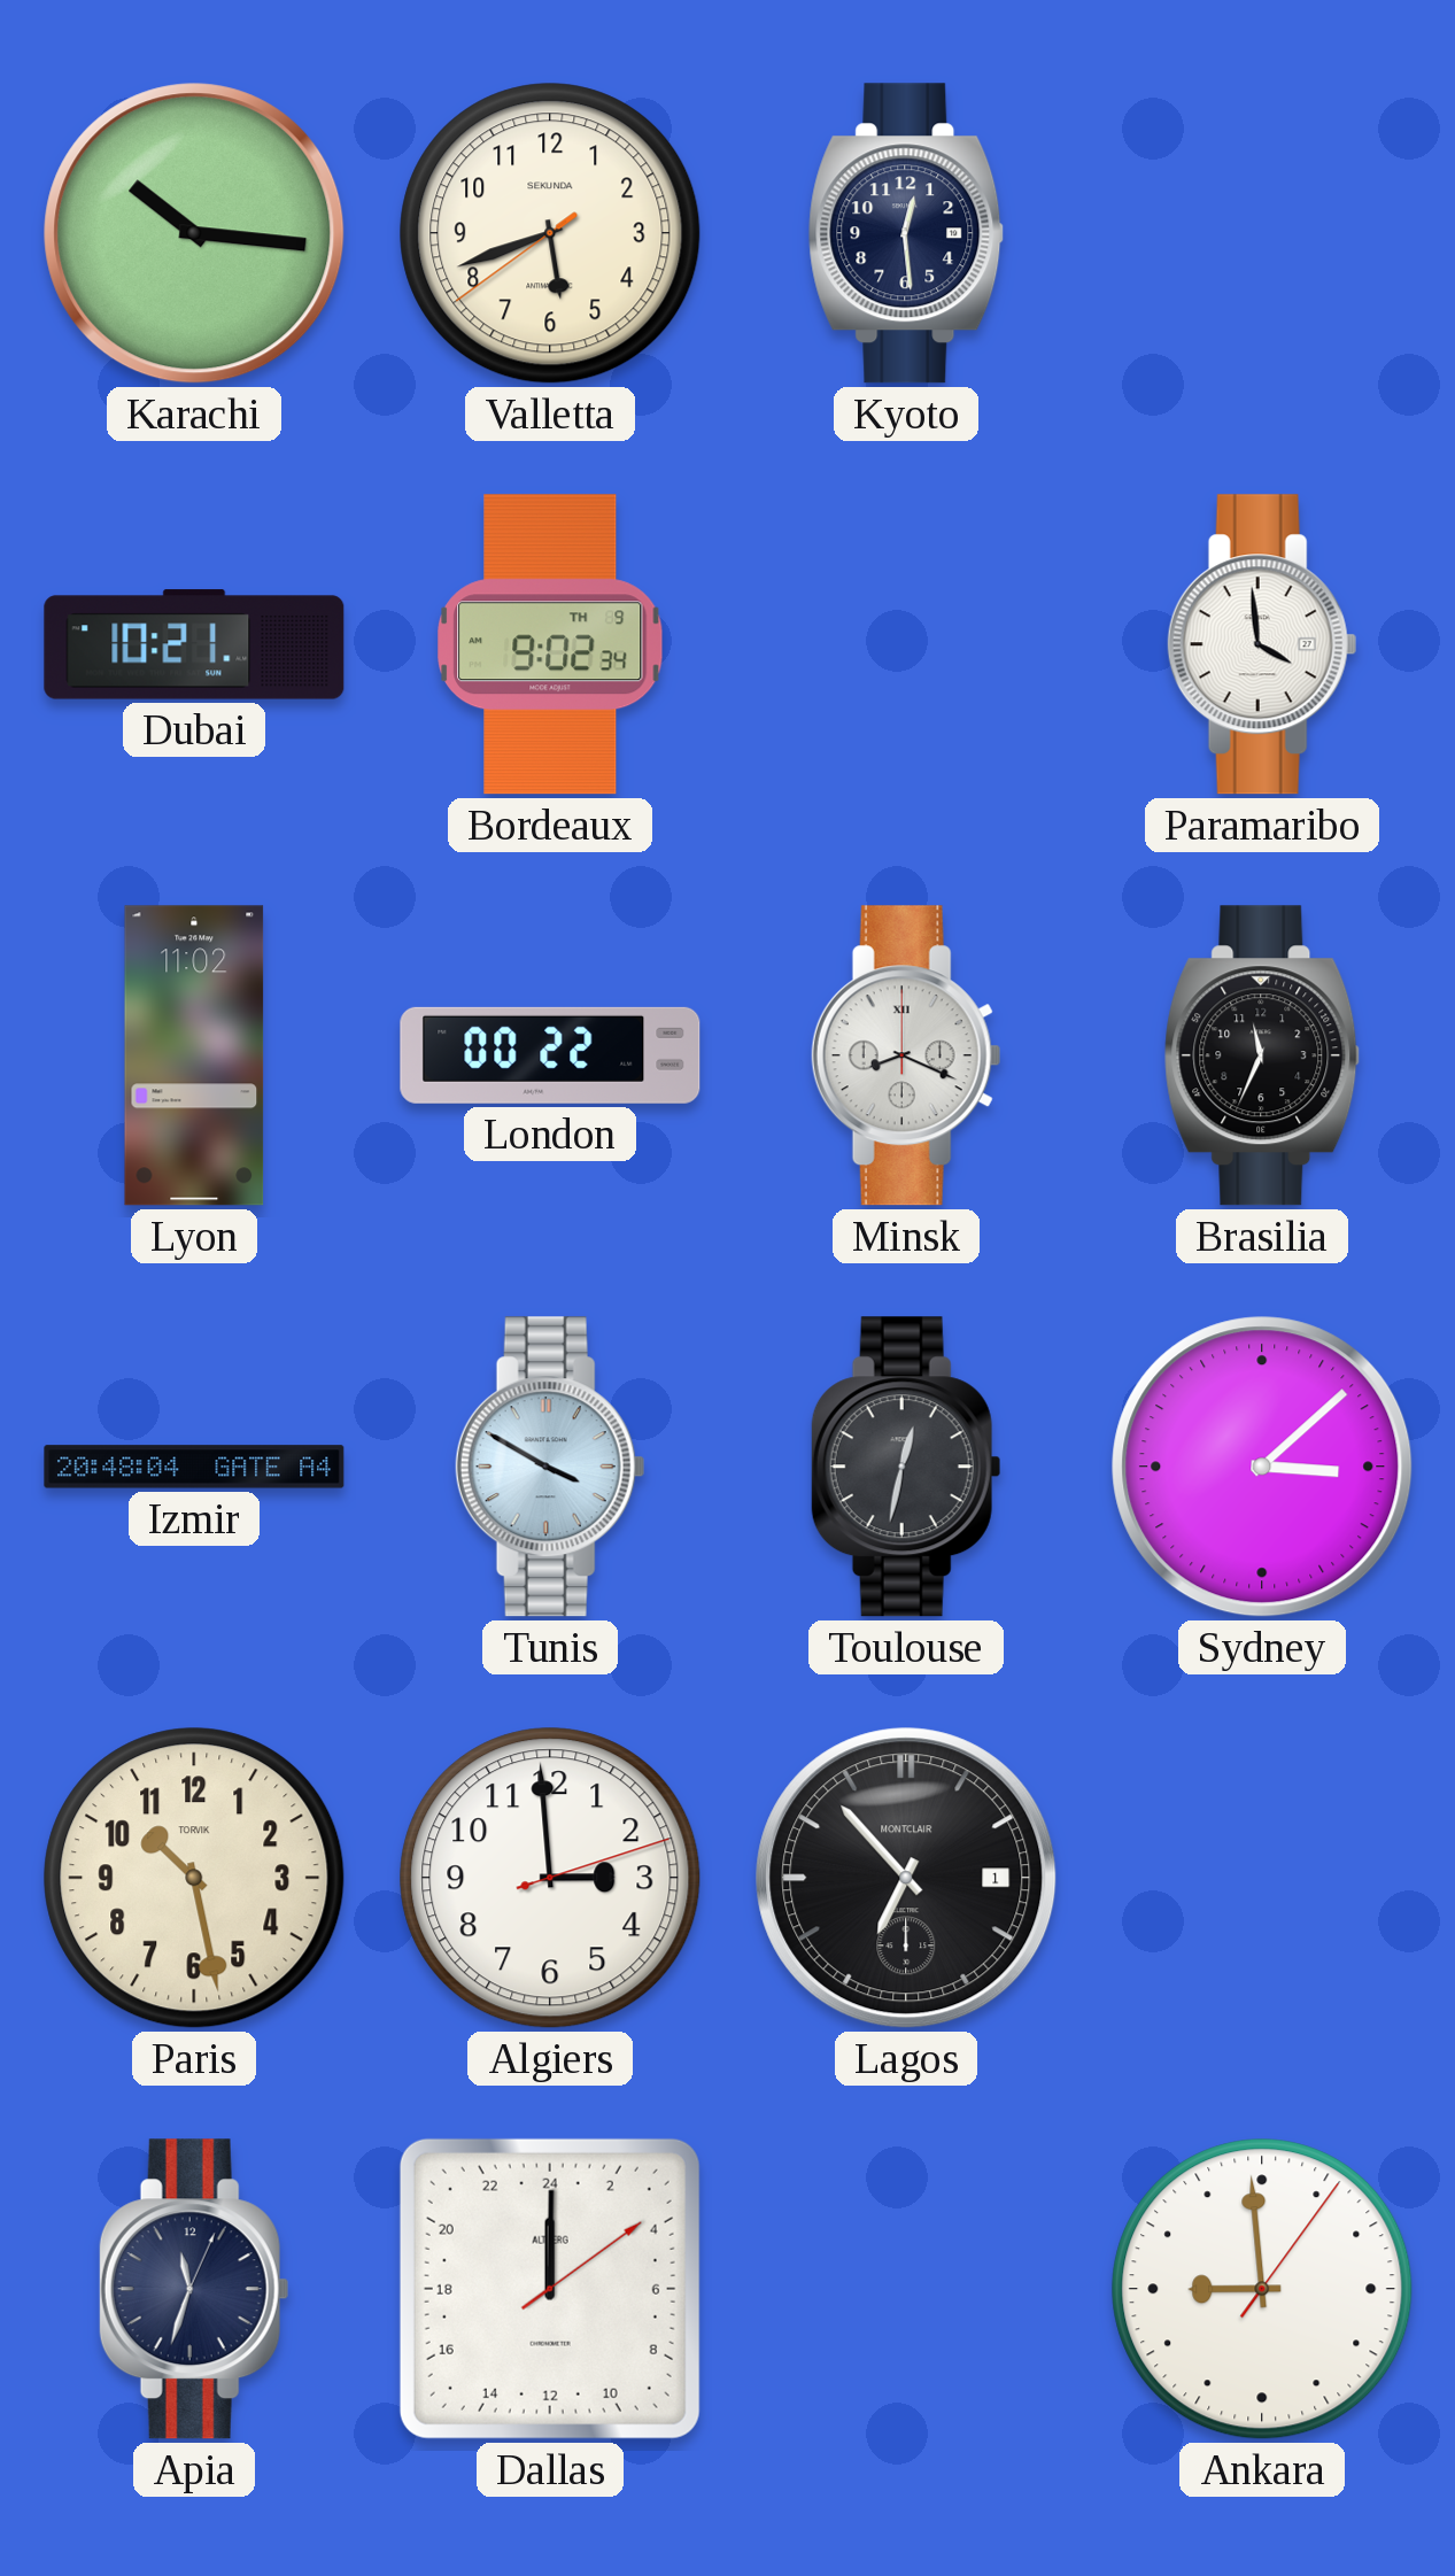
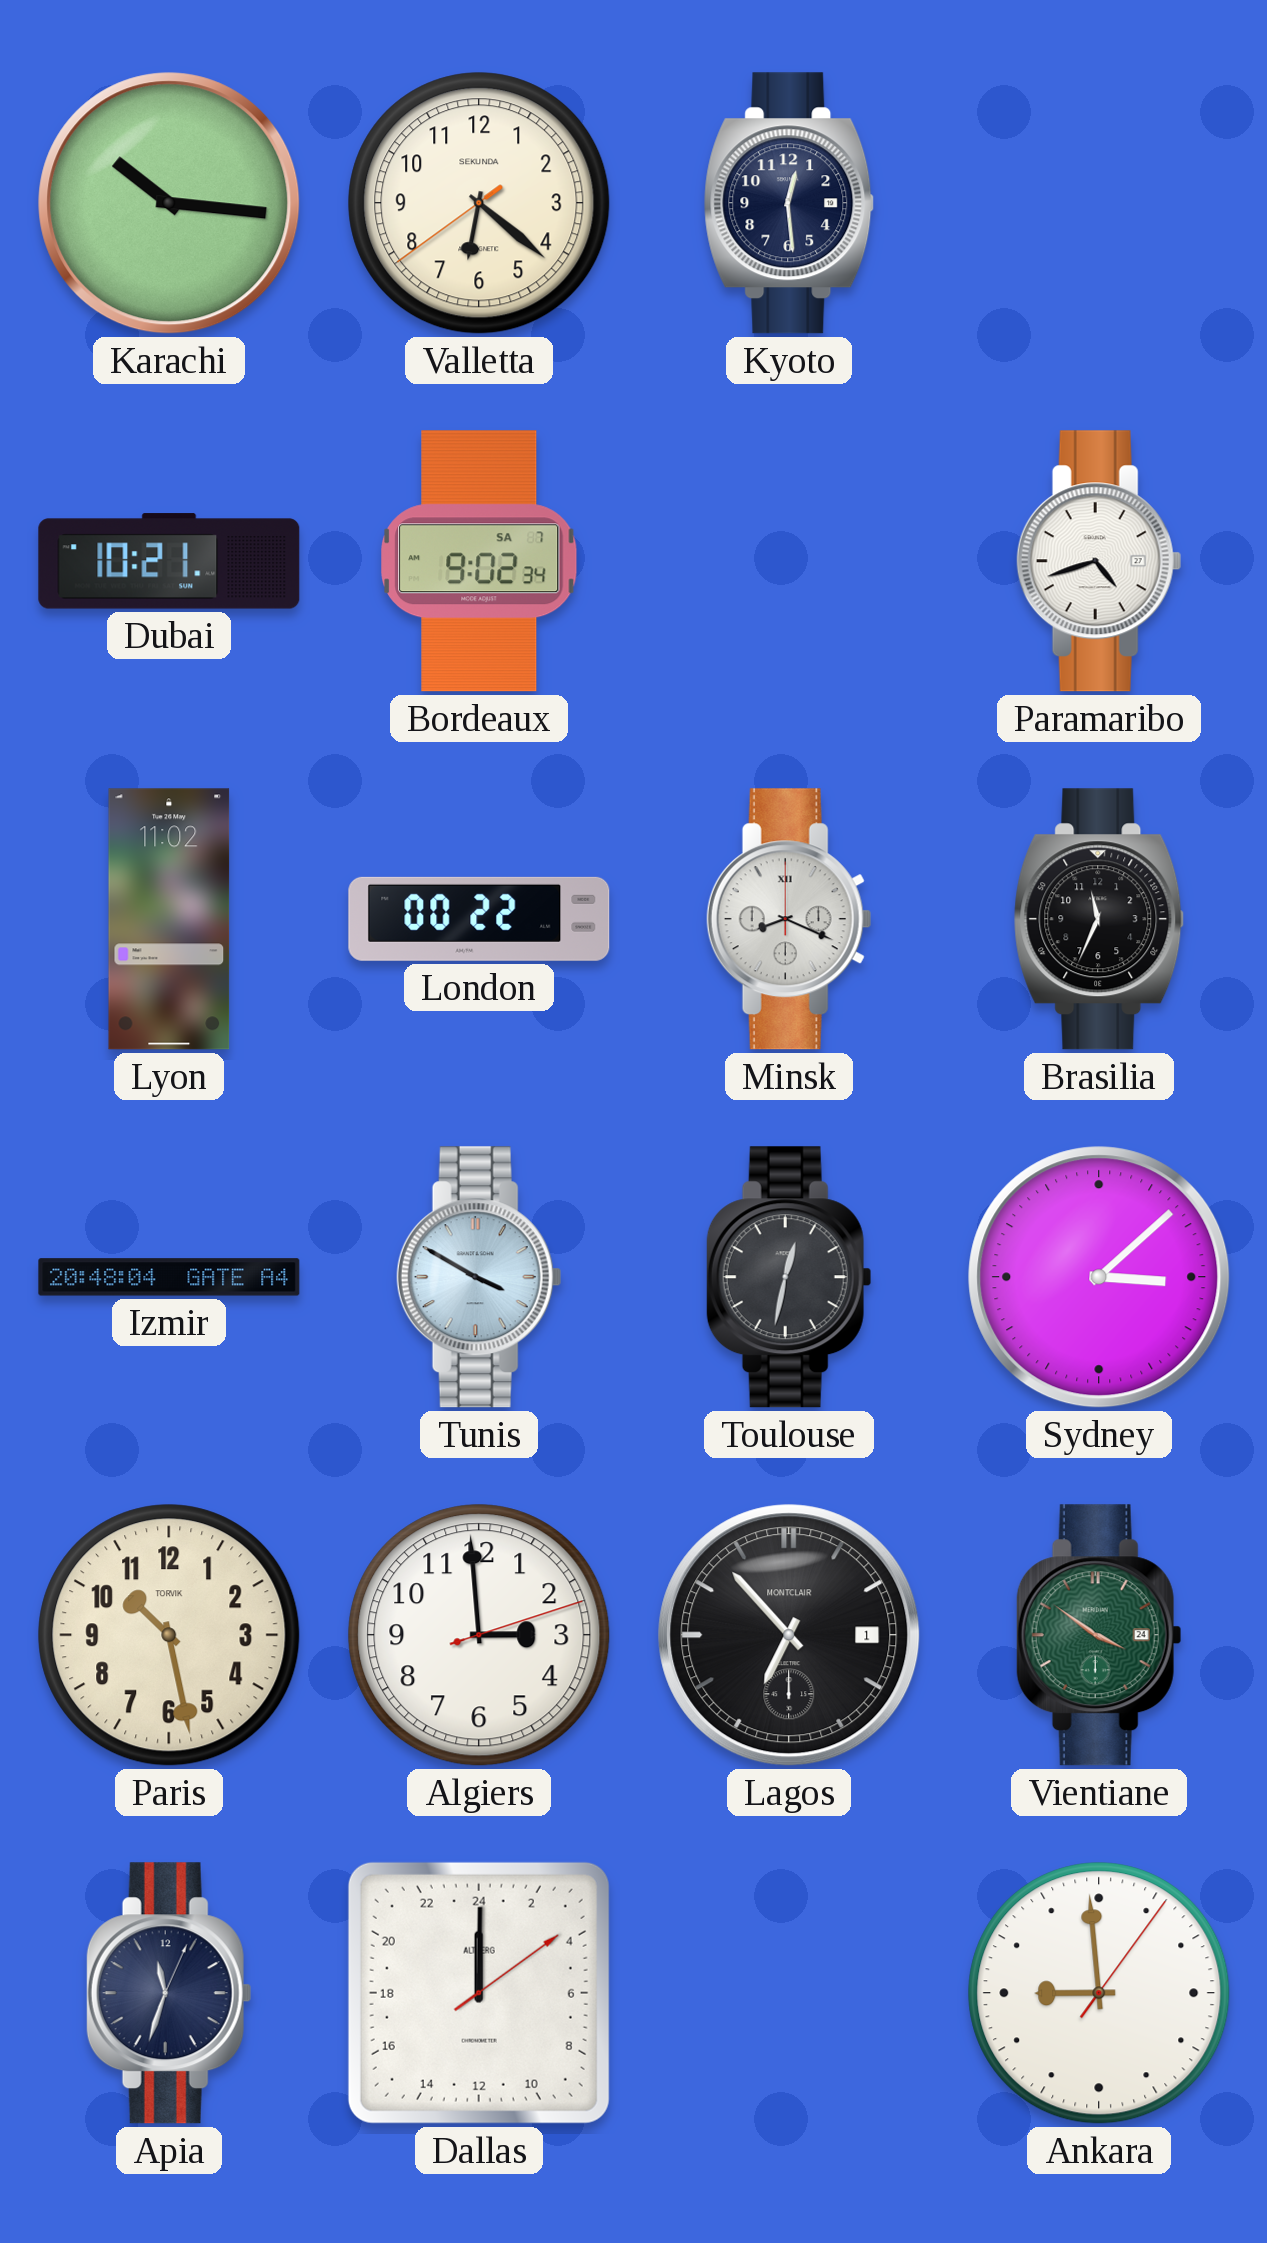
Valletta: 5:41 -> 6:21
Bordeaux date: TH 9 -> SA 7
Paramaribo: 3:59 -> 4:42
Vientiane: none -> 3:51
